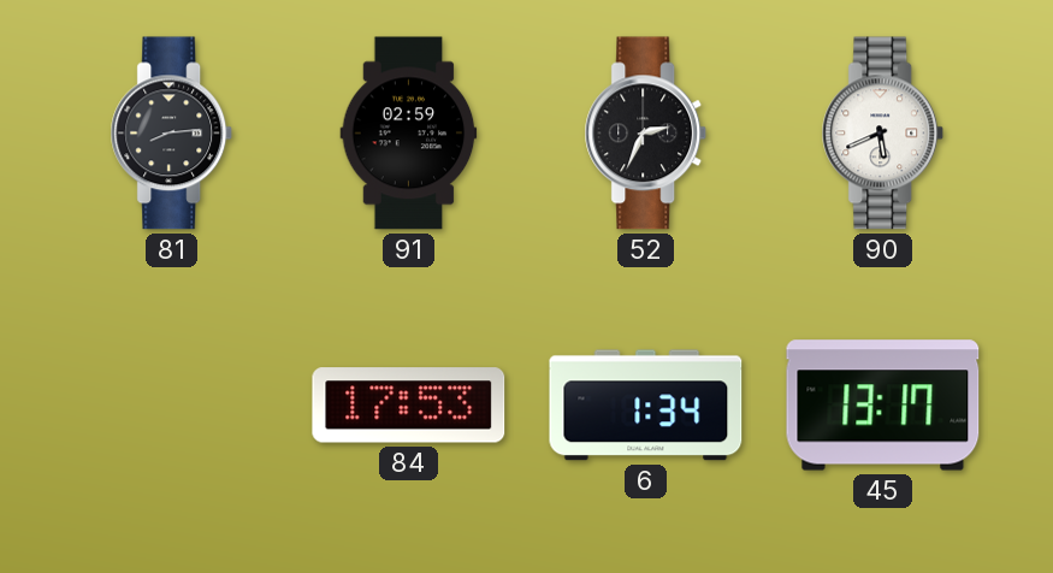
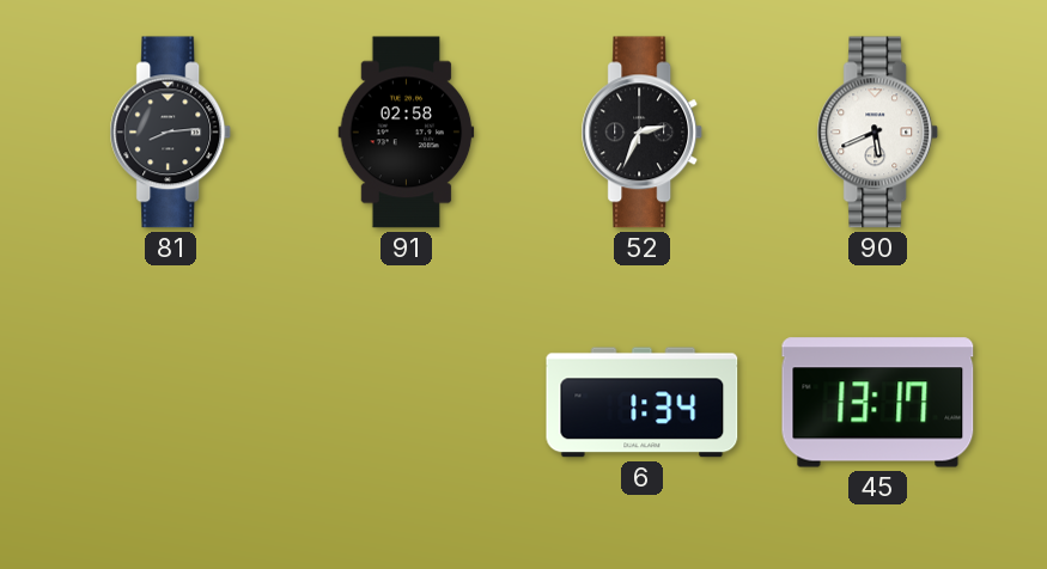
91: 02:59 -> 02:58
84: 17:53 -> none
